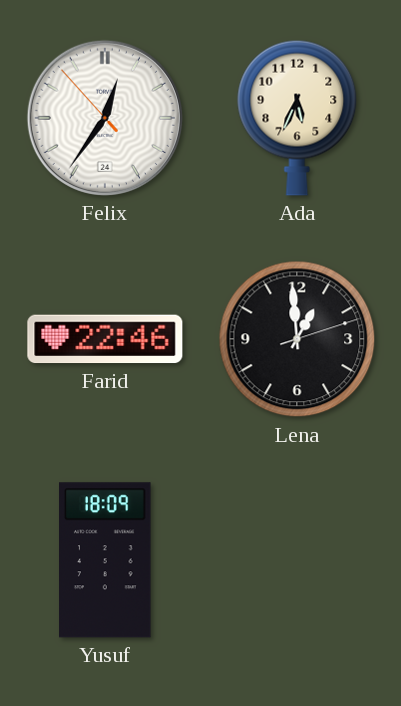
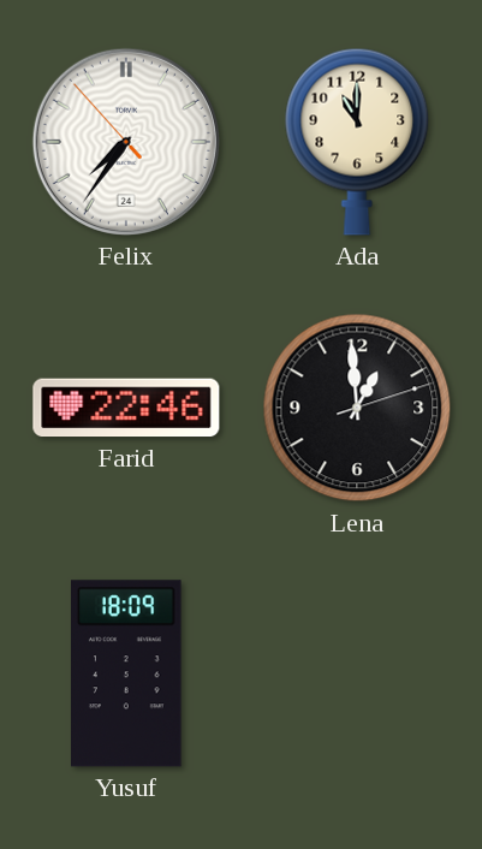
Felix: 12:35 -> 7:35
Ada: 5:34 -> 11:00
